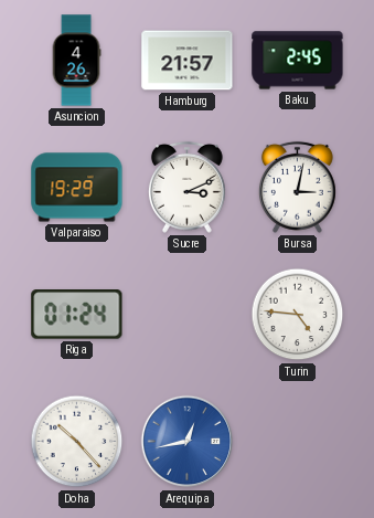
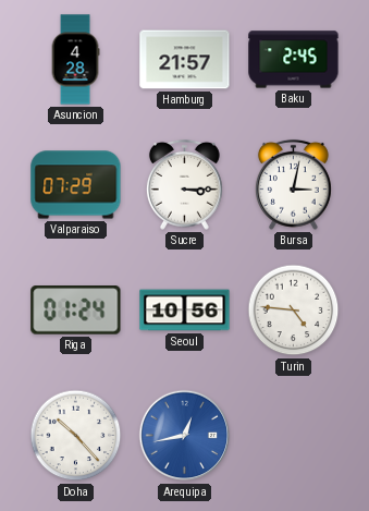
Asuncion: 4:26 -> 4:28
Valparaiso: 19:29 -> 07:29
Sucre: 3:11 -> 3:15
Seoul: none -> 10:56
